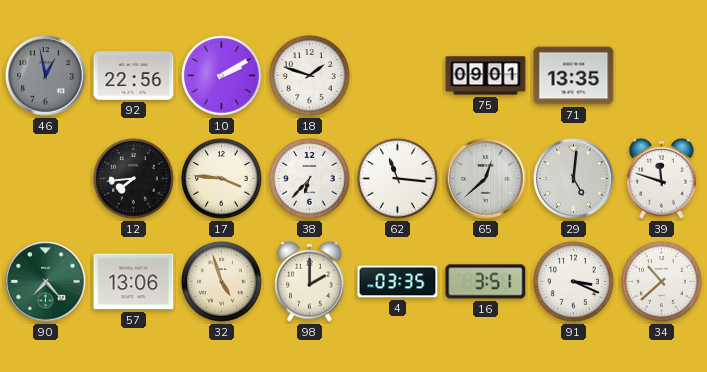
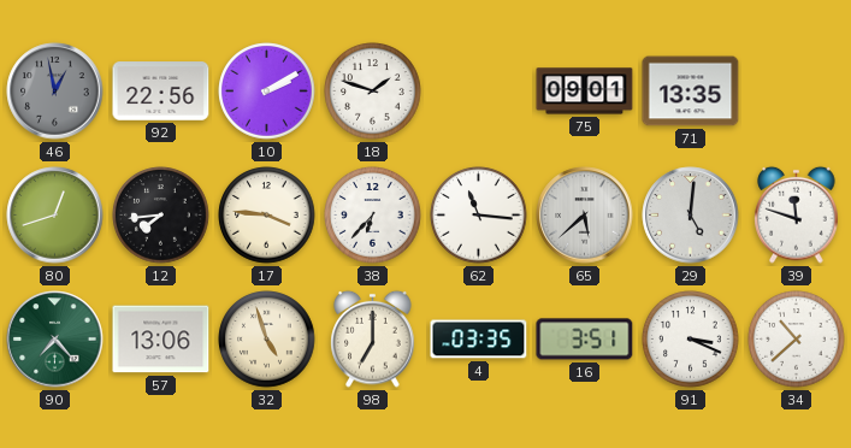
80: none -> 12:42
65: 12:38 -> 5:38
98: 2:00 -> 7:00
